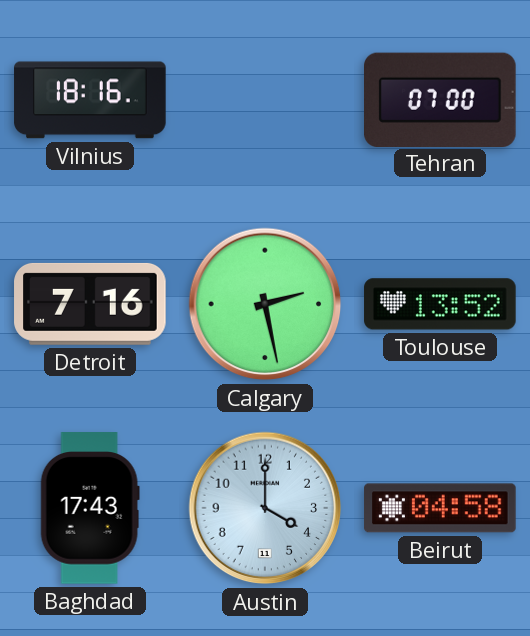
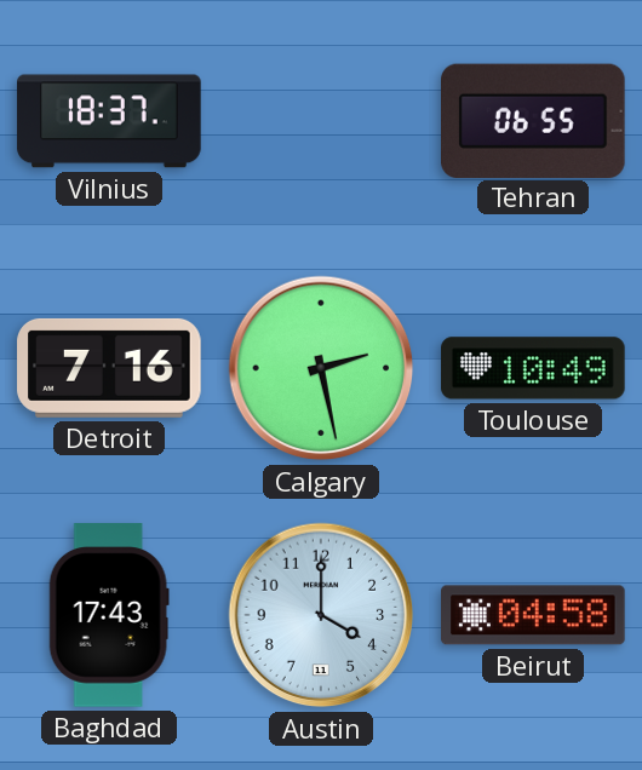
Vilnius: 18:16 -> 18:37
Tehran: 07:00 -> 06:55
Toulouse: 13:52 -> 10:49
